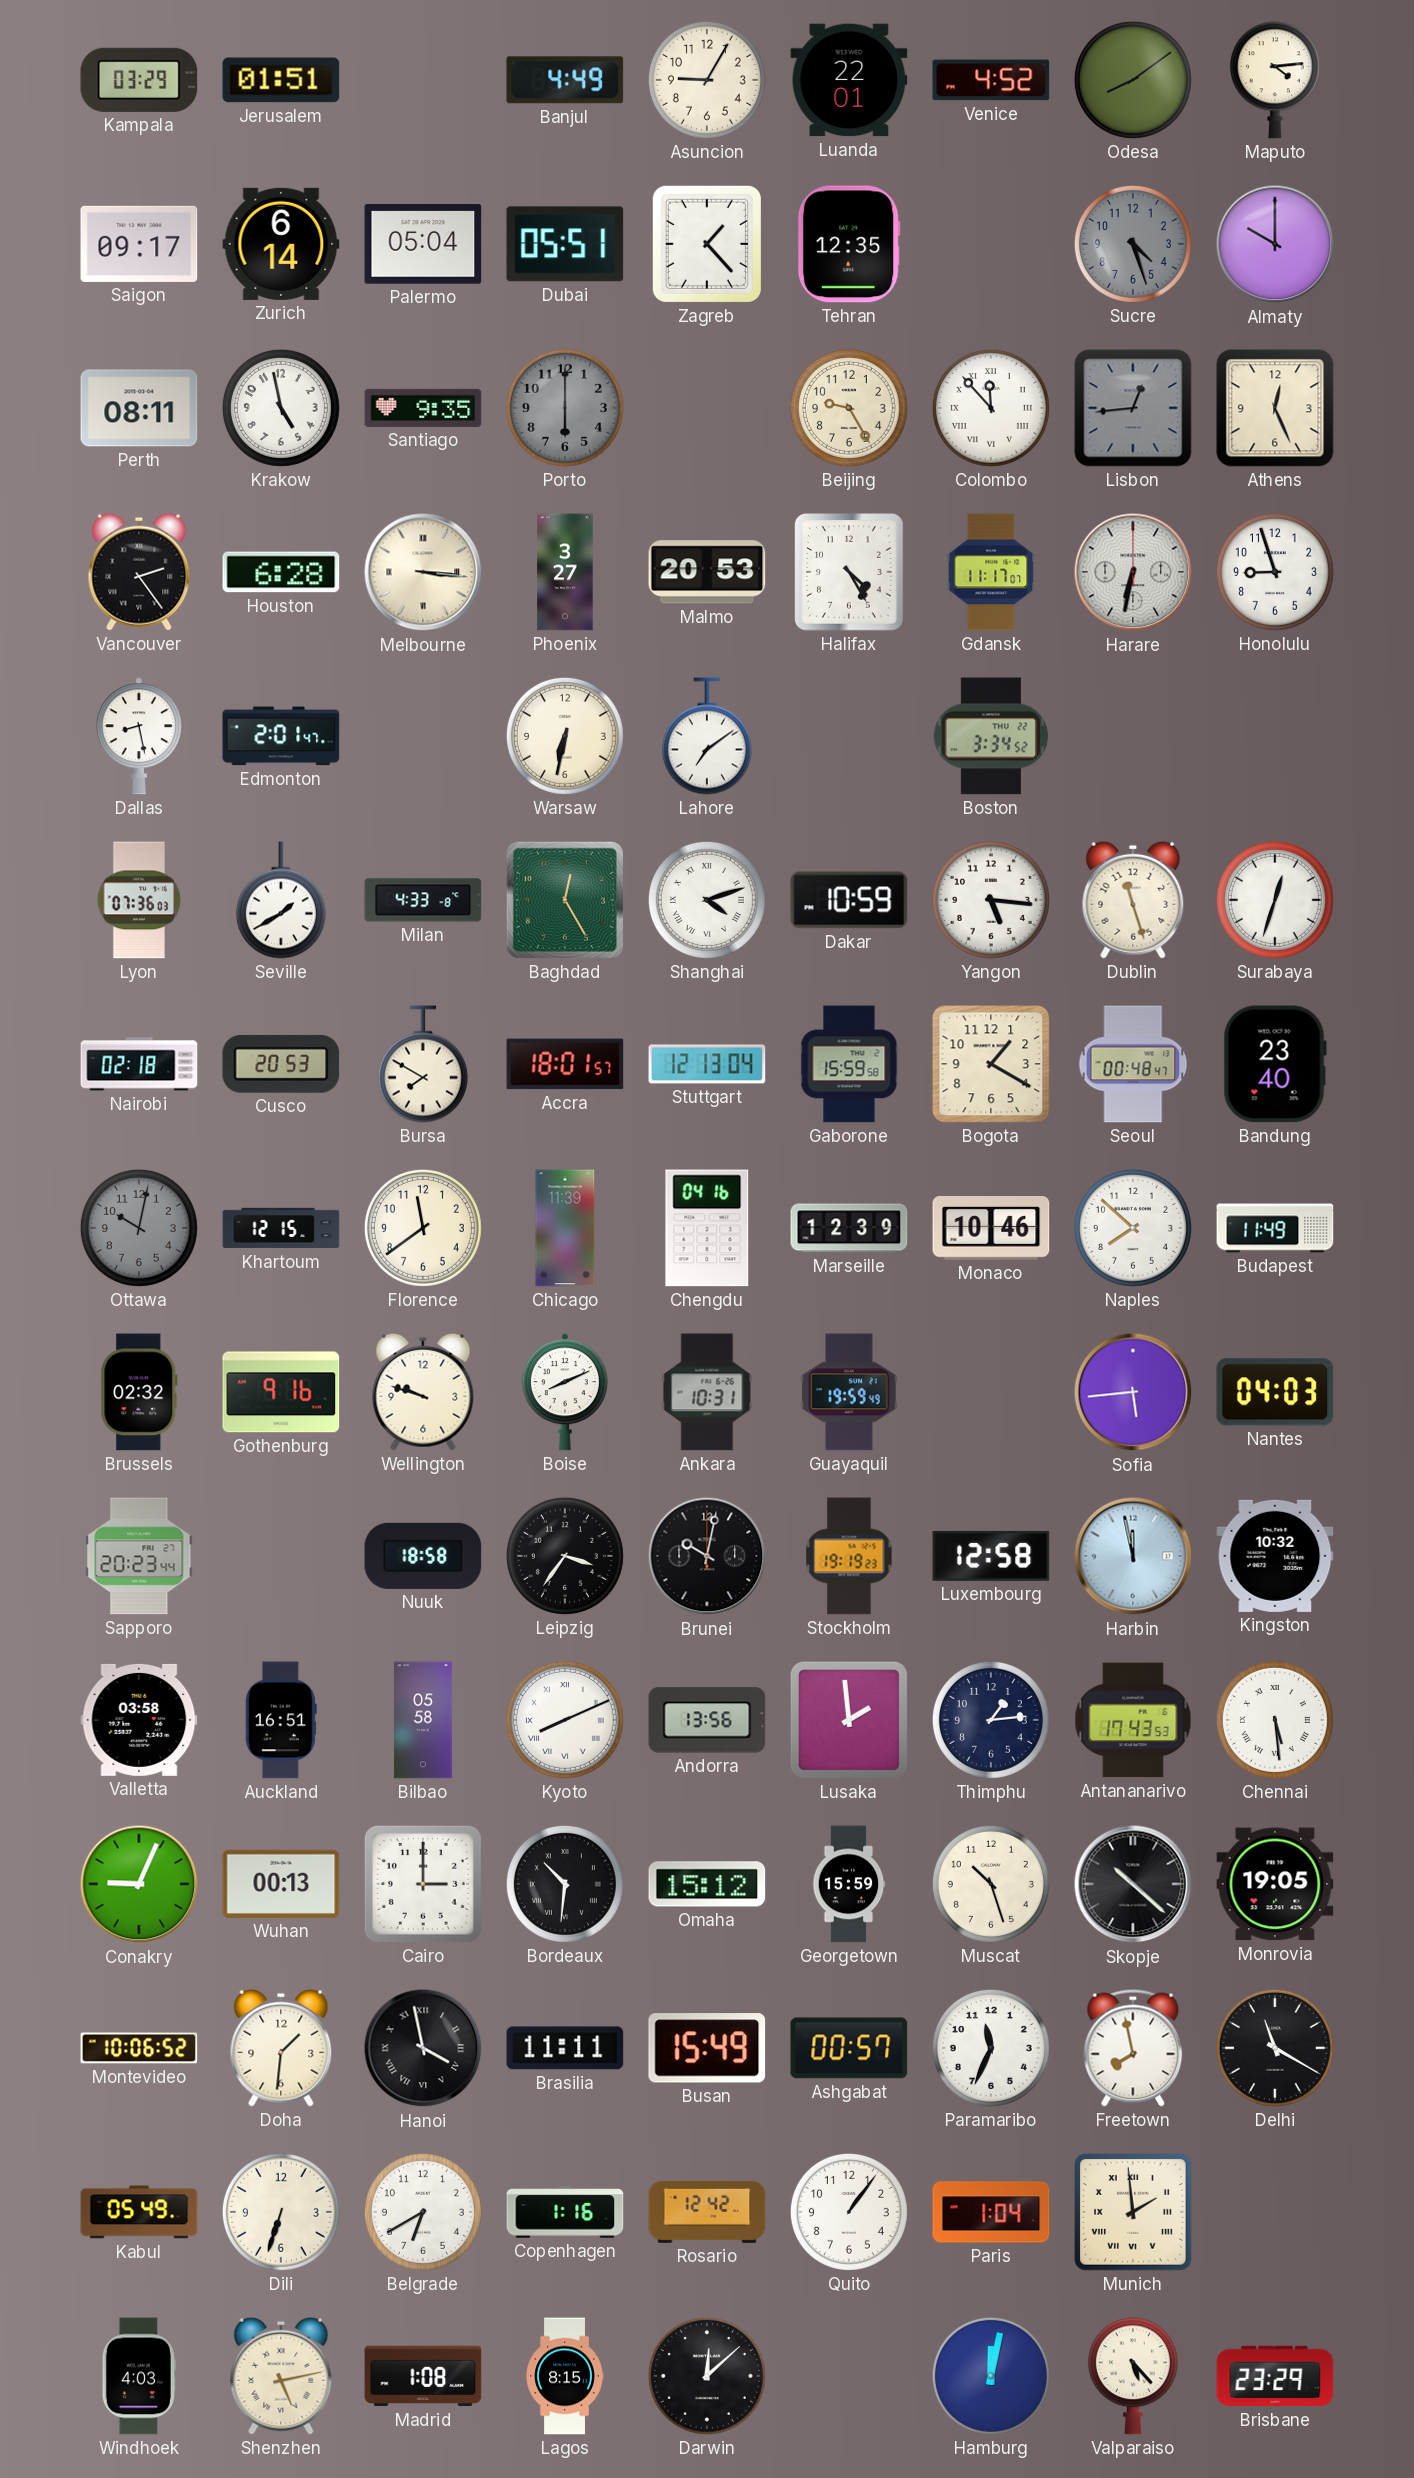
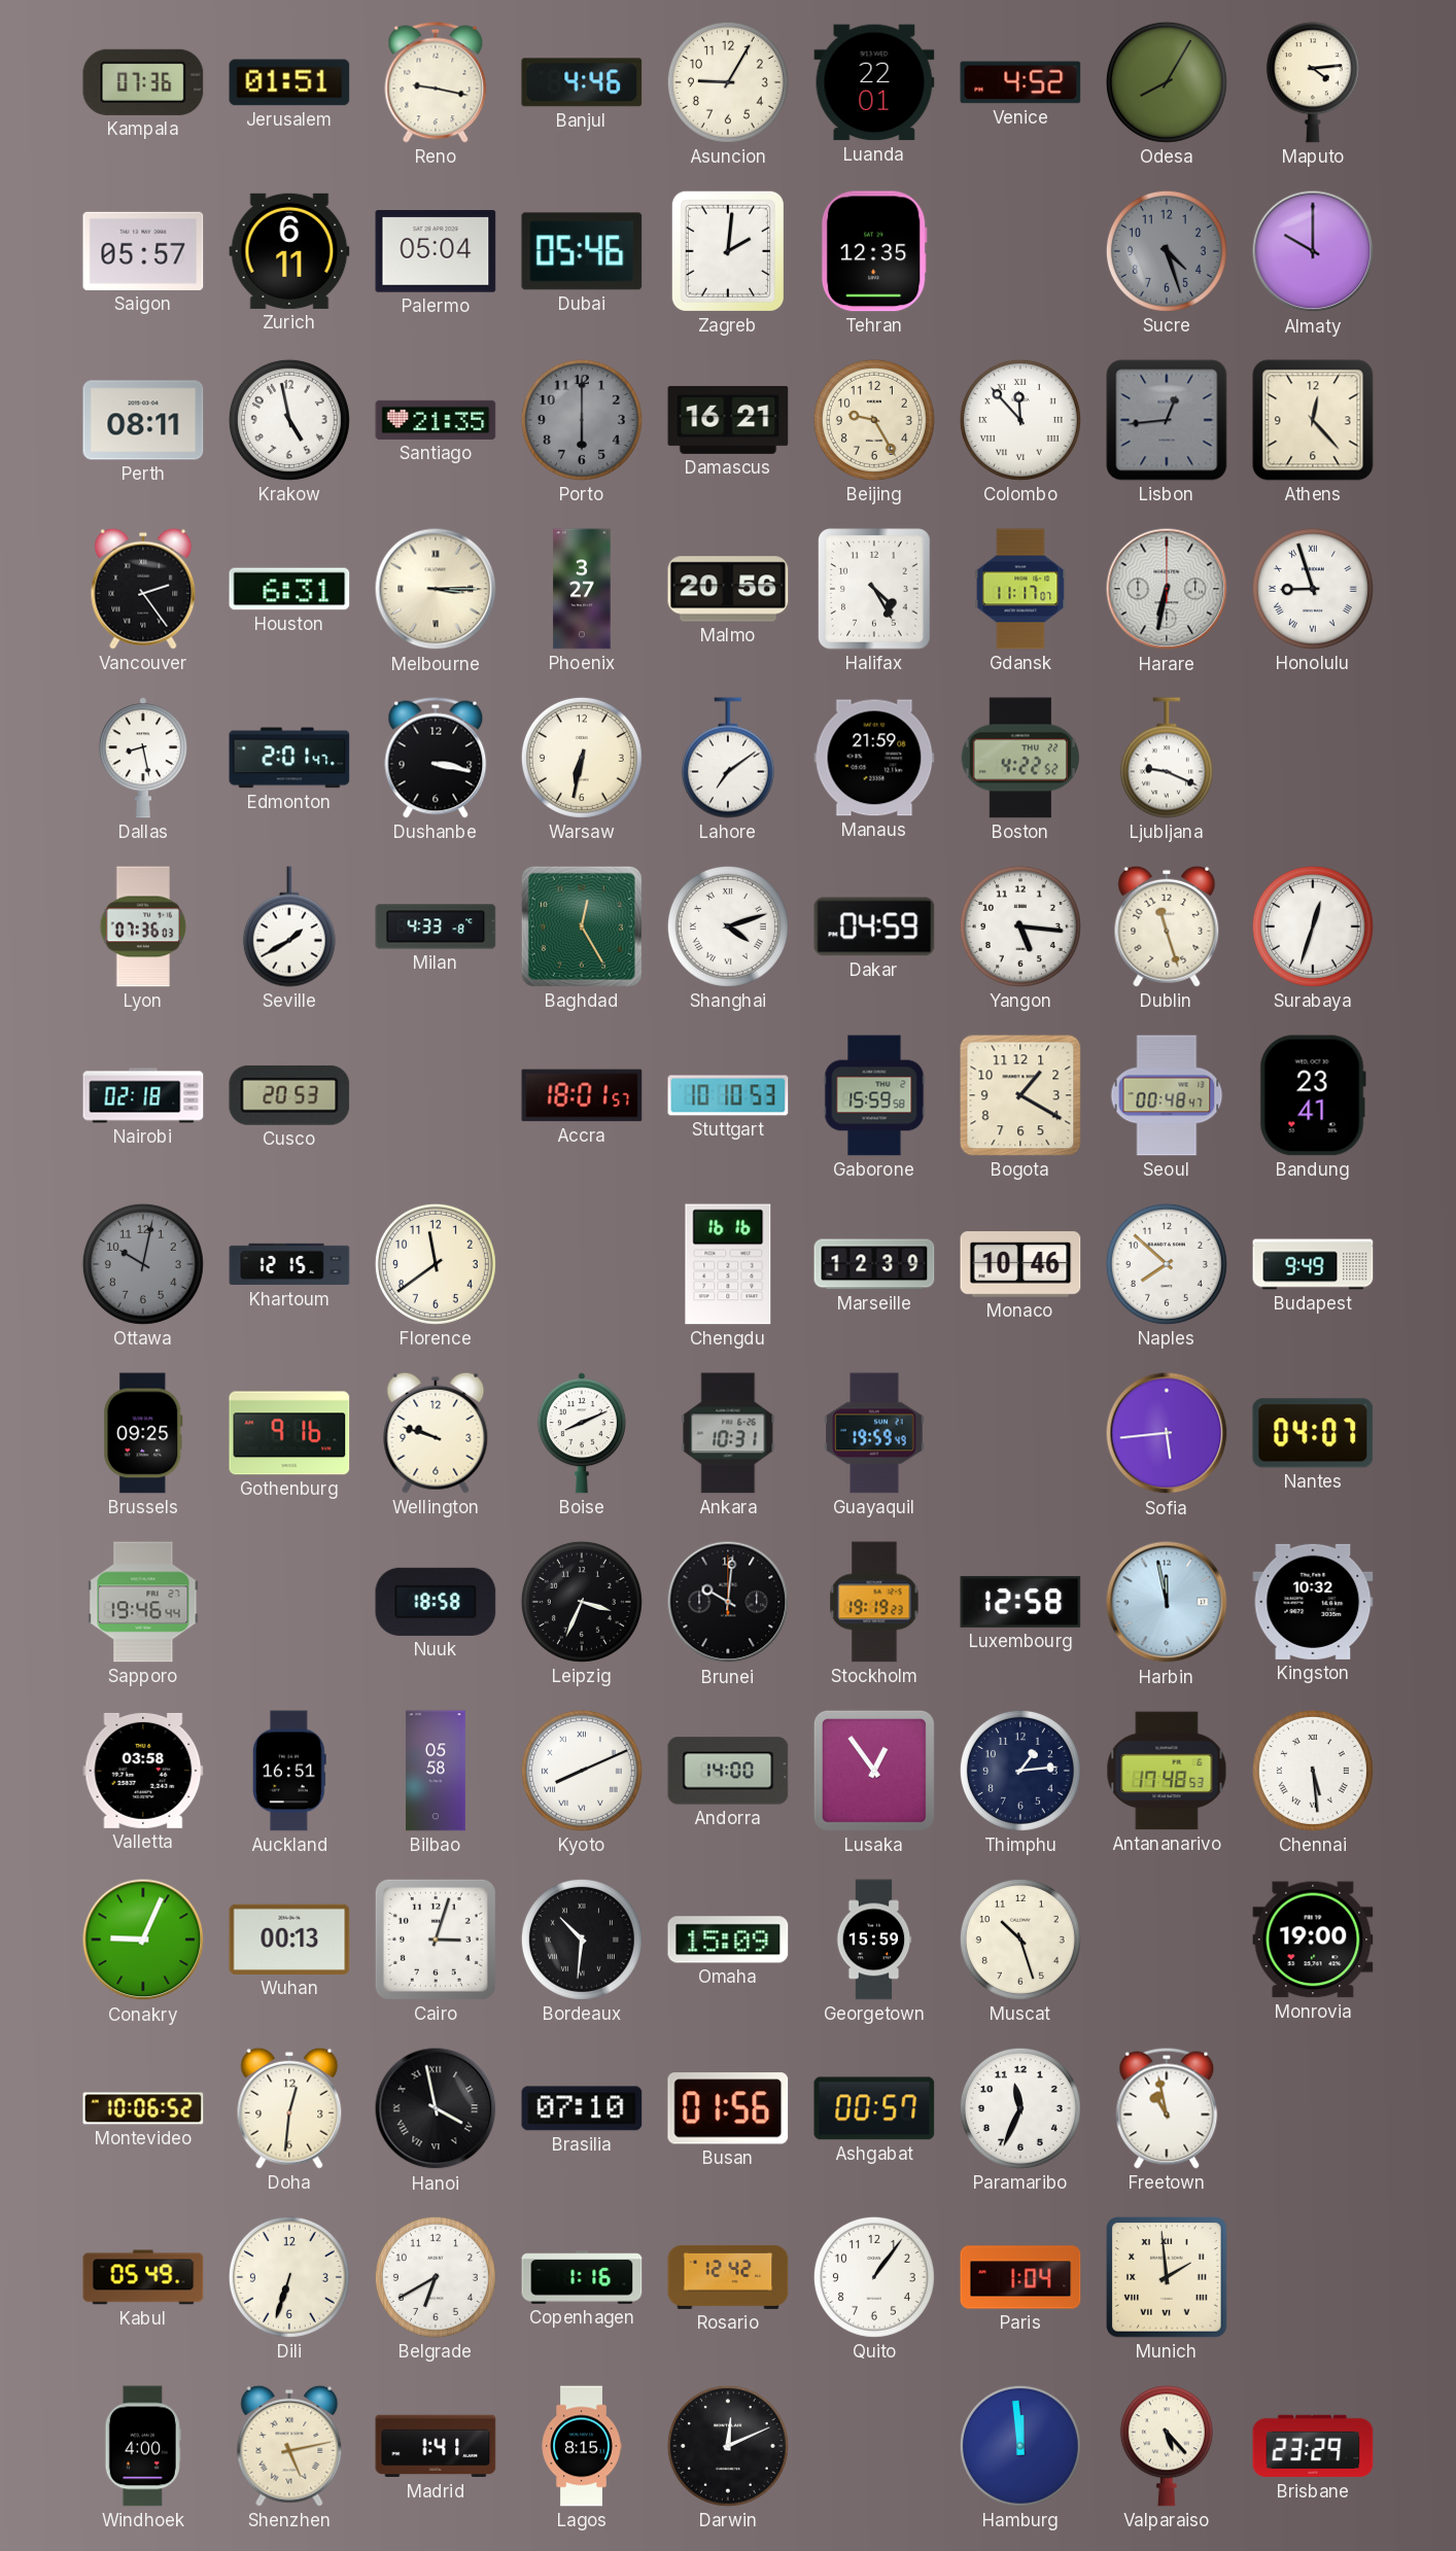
Kampala: 03:29 -> 07:36
Reno: none -> 9:17
Banjul: 4:49 -> 4:46
Odesa: 8:09 -> 8:05
Saigon: 09:17 -> 05:57
Zurich: 6:14 -> 6:11
Dubai: 05:51 -> 05:46
Zagreb: 1:23 -> 2:01
Santiago: 9:35 -> 21:35
Damascus: none -> 16:21
Athens: 12:26 -> 12:23
Houston: 6:28 -> 6:31
Melbourne: 3:16 -> 3:15
Malmo: 20:53 -> 20:56
Honolulu numerals: Arabic -> Roman
Dushanbe: none -> 3:17
Manaus: none -> 21:59
Boston: 3:34 -> 4:22
Ljubljana: none -> 9:19
Dakar: 10:59 -> 04:59
Bursa: 7:50 -> none
Stuttgart: 12:13 -> 10:10
Bandung: 23:40 -> 23:41
Chicago: 11:39 -> none
Chengdu: 04:16 -> 16:16
Budapest: 11:49 -> 9:49
Brussels: 02:32 -> 09:25
Nantes: 04:03 -> 04:07
Sapporo: 20:23 -> 19:46
Leipzig: 3:36 -> 3:34
Brunei: 10:02 -> 10:01
Andorra: 13:56 -> 14:00
Lusaka: 1:59 -> 12:54
Antananarivo: 17:43 -> 17:48
Cairo: 3:00 -> 3:03
Omaha: 15:12 -> 15:09
Skopje: 10:22 -> none
Monrovia: 19:05 -> 19:00
Doha: 1:31 -> 12:31
Brasilia: 11:11 -> 07:10
Busan: 15:49 -> 01:56
Freetown: 7:58 -> 10:58
Delhi: 11:20 -> none
Windhoek: 4:03 -> 4:00
Madrid: 1:08 -> 1:41
Darwin: 12:08 -> 12:11
Hamburg: 12:02 -> 11:59
